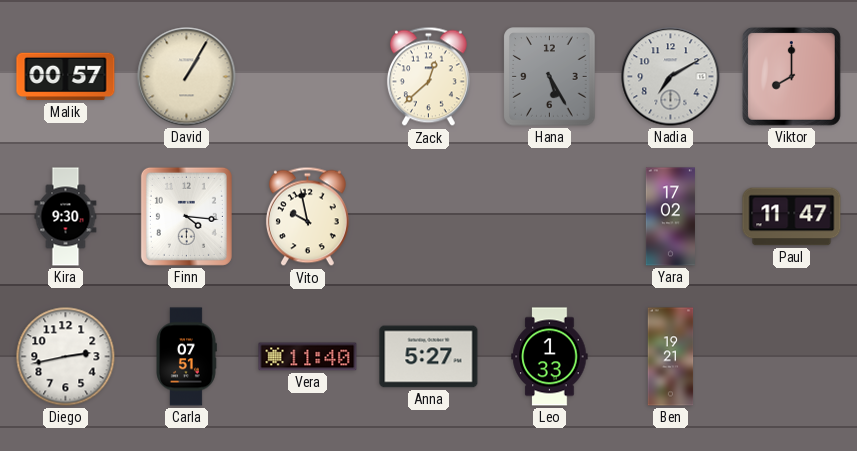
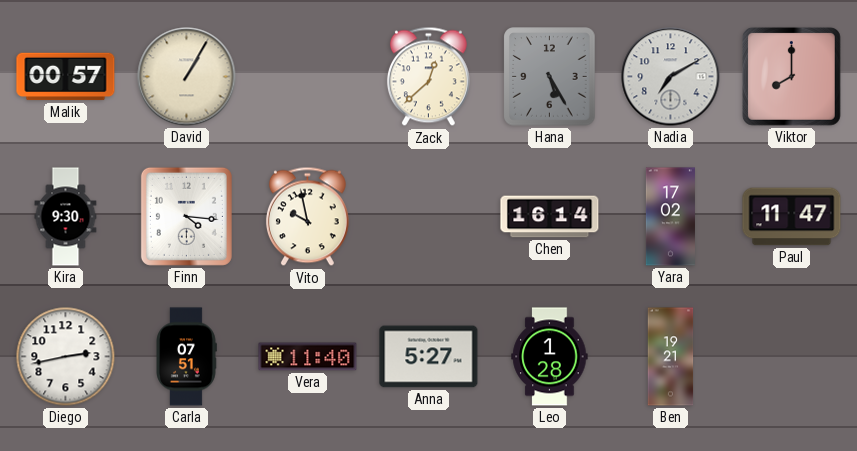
Chen: none -> 16:14
Leo: 1:33 -> 1:28
